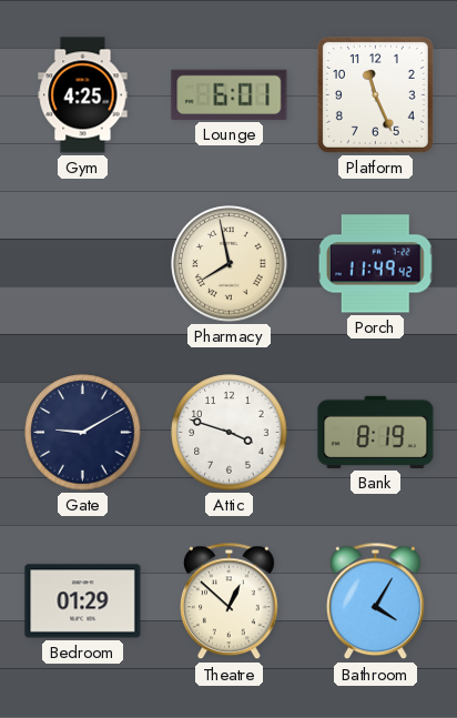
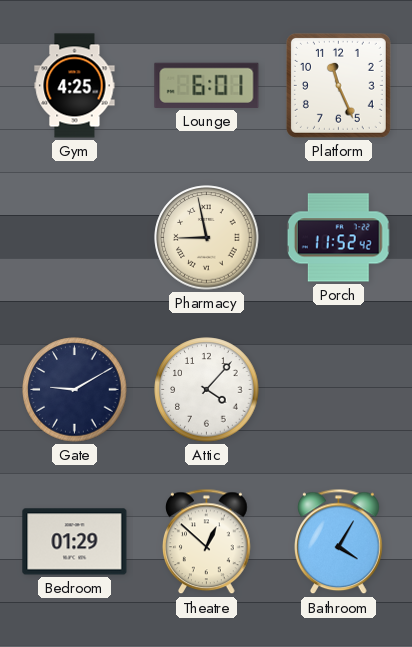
Pharmacy: 7:58 -> 8:58
Porch: 11:49 -> 11:52
Attic: 3:48 -> 4:07
Bank: 8:19 -> none
